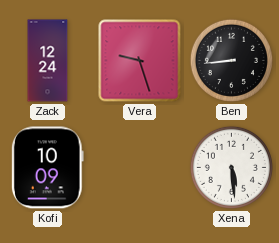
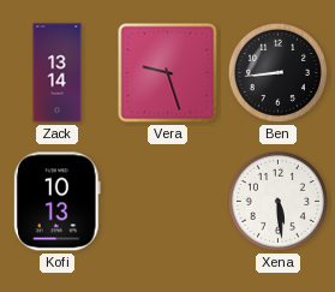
Zack: 12:24 -> 13:14
Kofi: 10:09 -> 10:13
